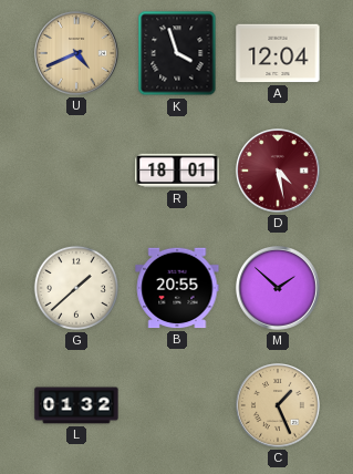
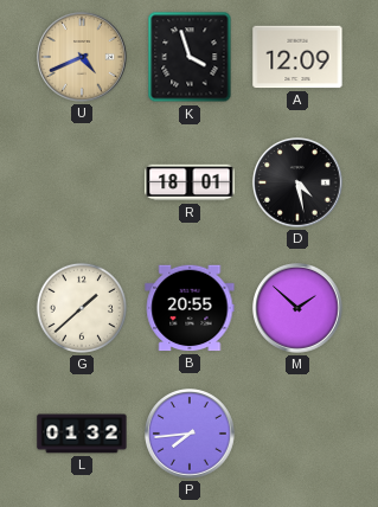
A: 12:04 -> 12:09
D dial: burgundy -> black
P: none -> 7:44
C: 1:26 -> none
